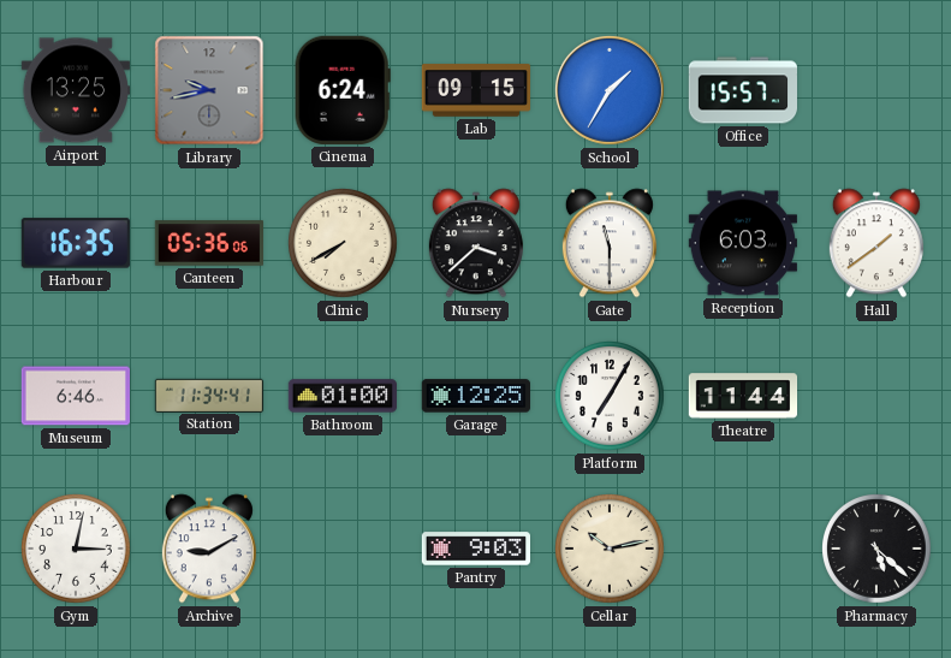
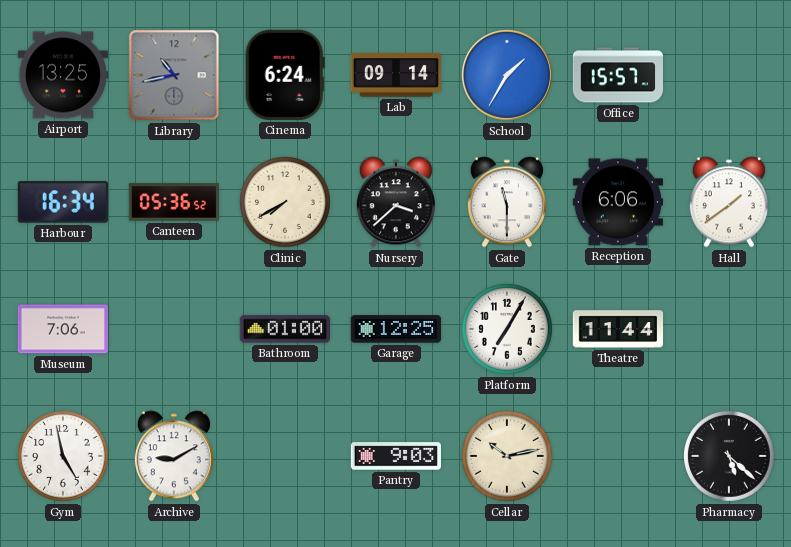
Library: 9:43 -> 10:43
Lab: 09:15 -> 09:14
Harbour: 16:35 -> 16:34
Canteen: 05:36:06 -> 05:36:52
Reception: 6:03 -> 6:06
Museum: 6:46 -> 7:06
Station: 11:34 -> none
Gym: 3:02 -> 4:58
